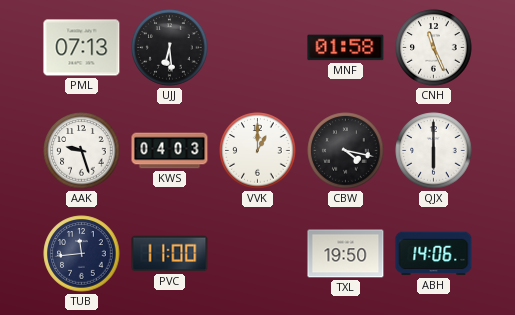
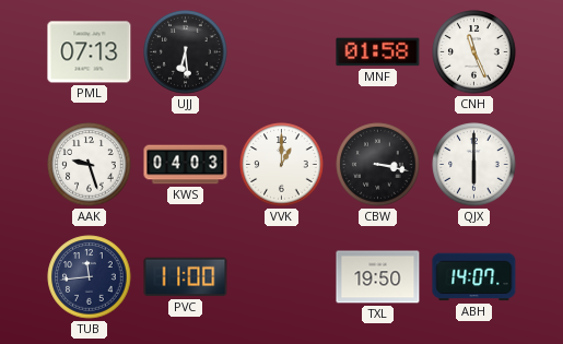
CBW: 4:17 -> 3:17
ABH: 14:06 -> 14:07
